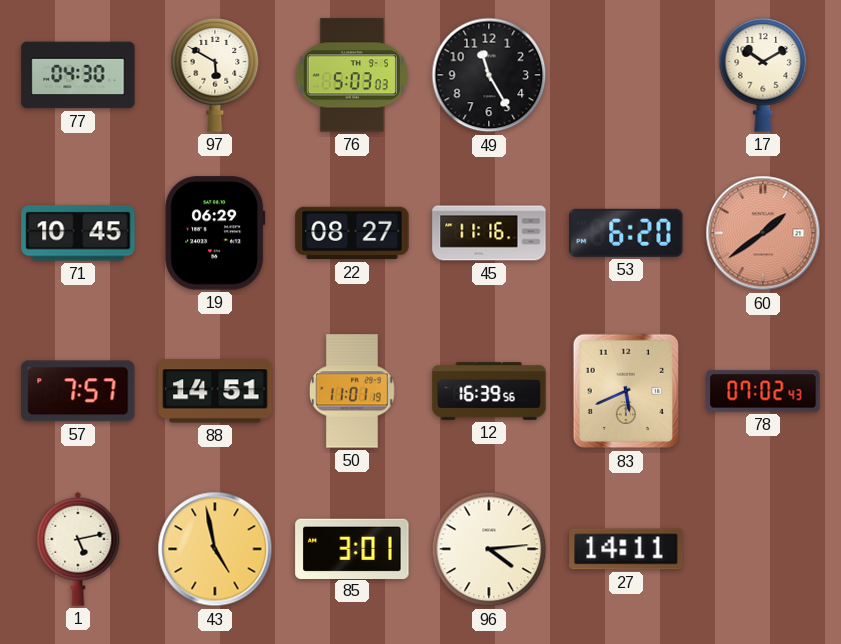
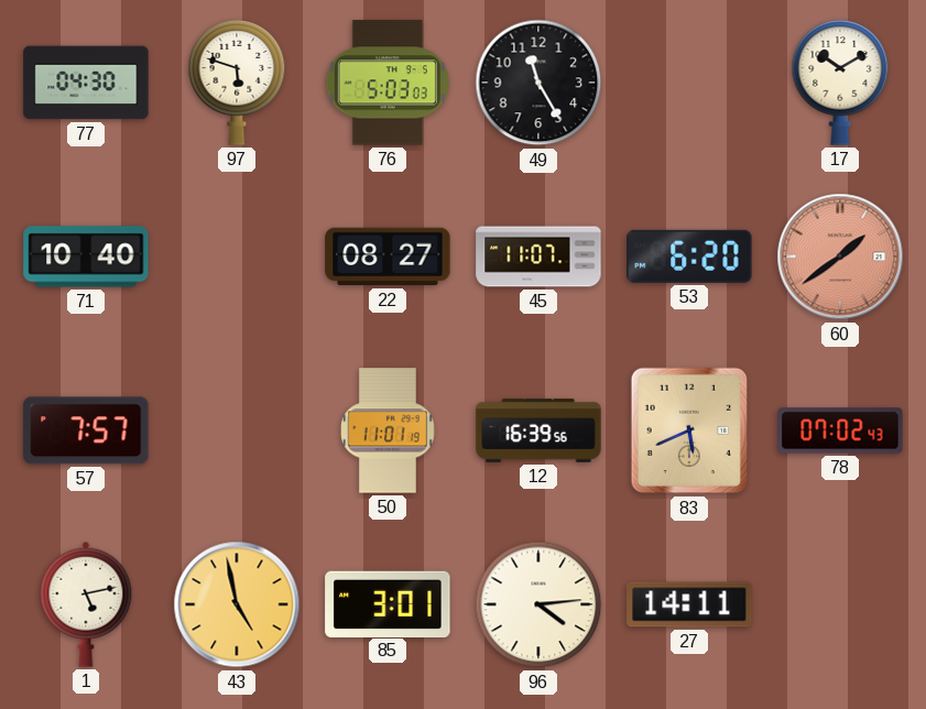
97: 5:50 -> 5:48
71: 10:45 -> 10:40
19: 06:29 -> none
45: 11:16 -> 11:07
88: 14:51 -> none
